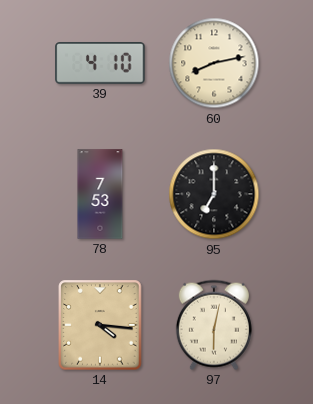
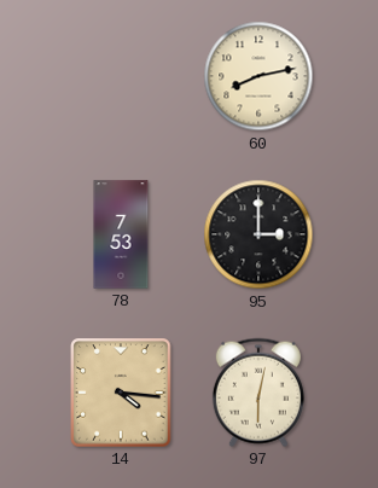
39: 4:10 -> none
95: 7:00 -> 3:00
